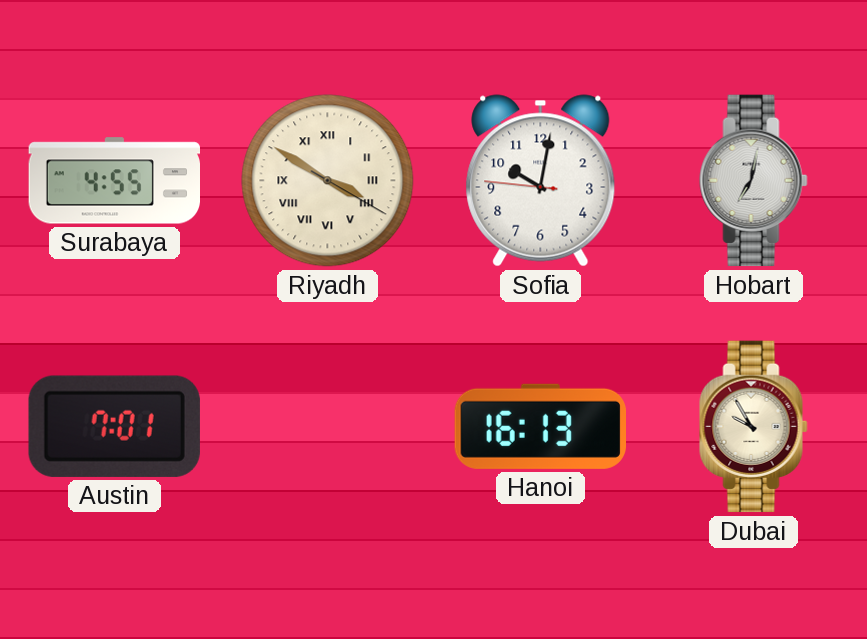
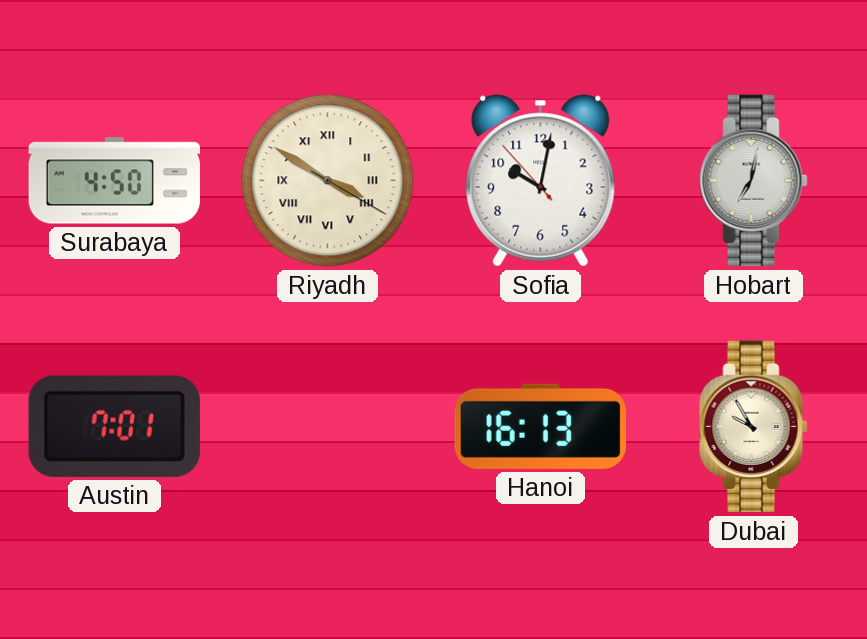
Surabaya: 4:55 -> 4:50
Sofia: 10:01:46 -> 10:01:53
